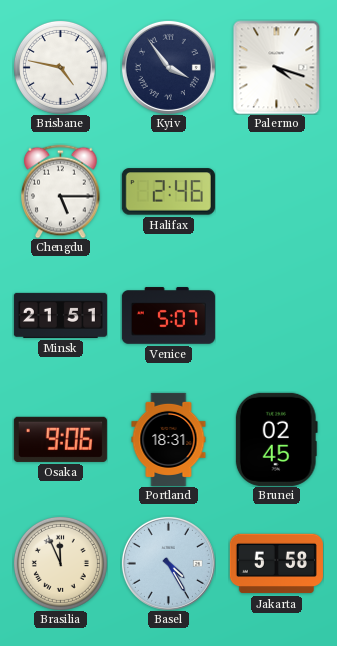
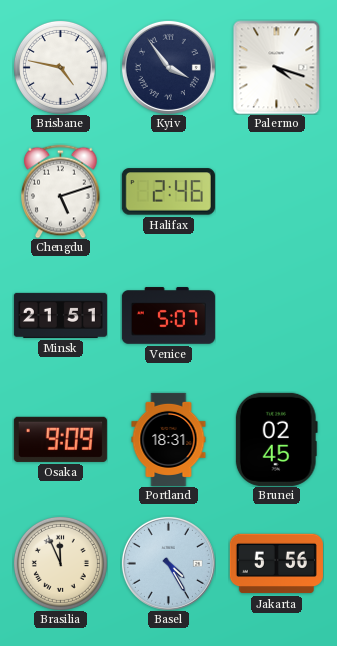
Chengdu: 5:15 -> 5:12
Osaka: 9:06 -> 9:09
Jakarta: 5:58 -> 5:56
